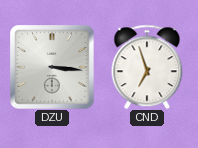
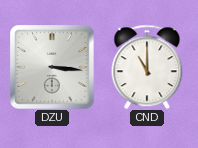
CND: 6:57 -> 11:00
